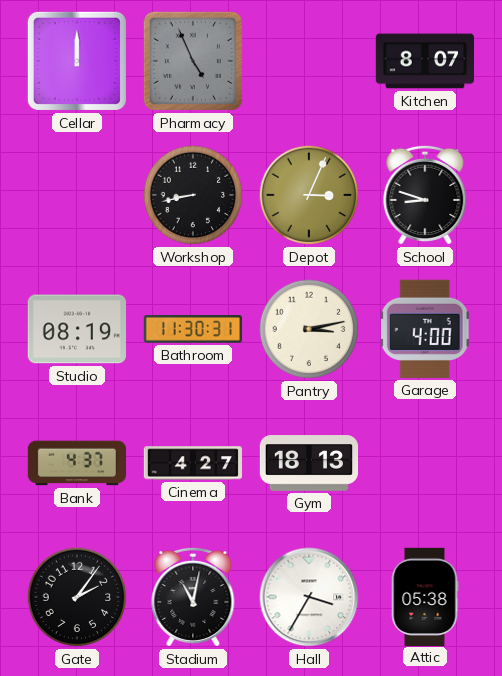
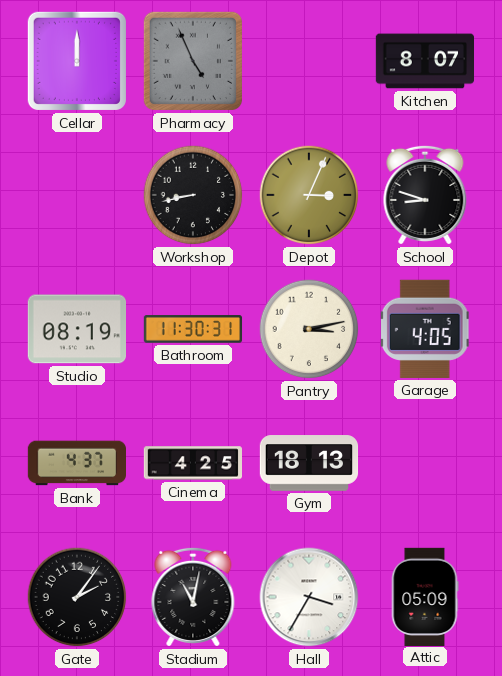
Garage: 4:00 -> 4:05
Cinema: 4:27 -> 4:25
Attic: 05:38 -> 05:09
